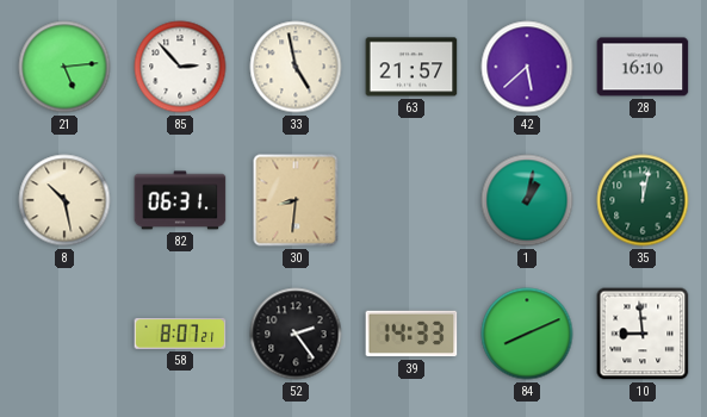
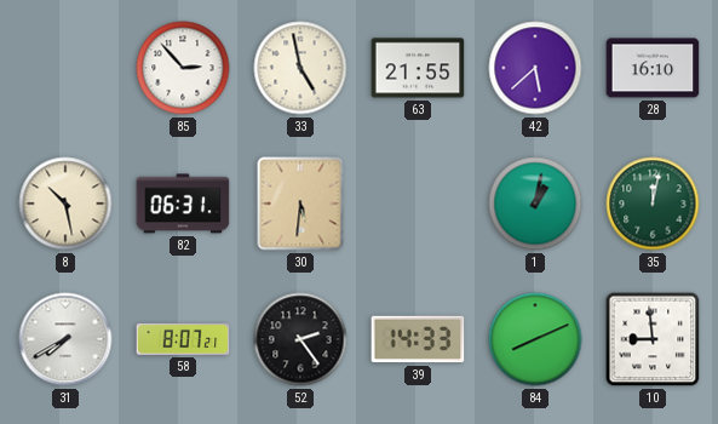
21: 5:14 -> none
63: 21:57 -> 21:55
30: 8:31 -> 5:31
31: none -> 7:40
